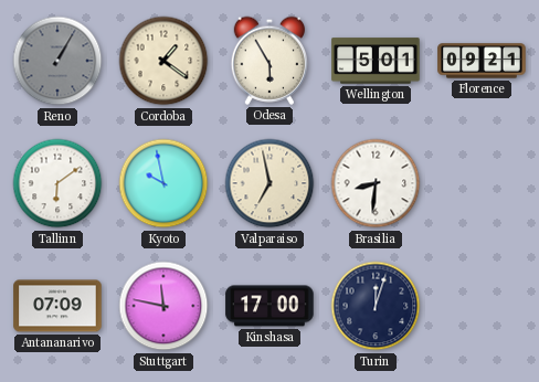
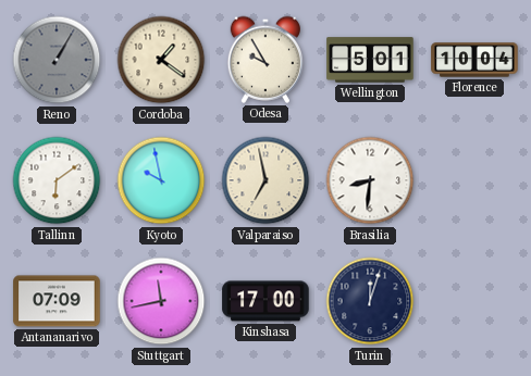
Odesa: 5:55 -> 9:55
Florence: 09:21 -> 10:04
Stuttgart: 11:47 -> 11:43
